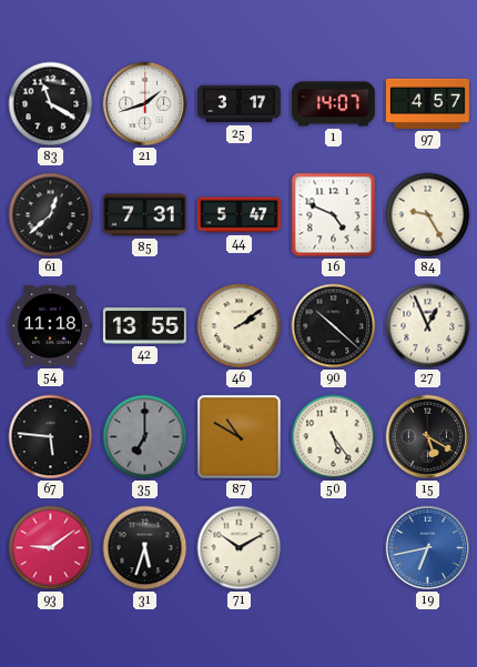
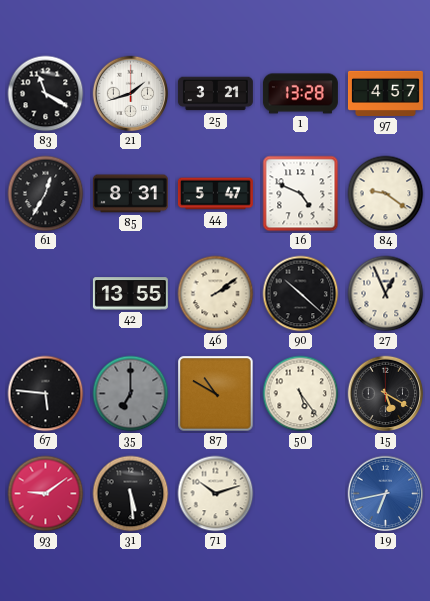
25: 3:17 -> 3:21
1: 14:07 -> 13:28
61: 12:38 -> 12:35
85: 7:31 -> 8:31
84: 9:25 -> 9:21
54: 11:18 -> none
31: 5:33 -> 5:29
71: 10:10 -> 10:12
